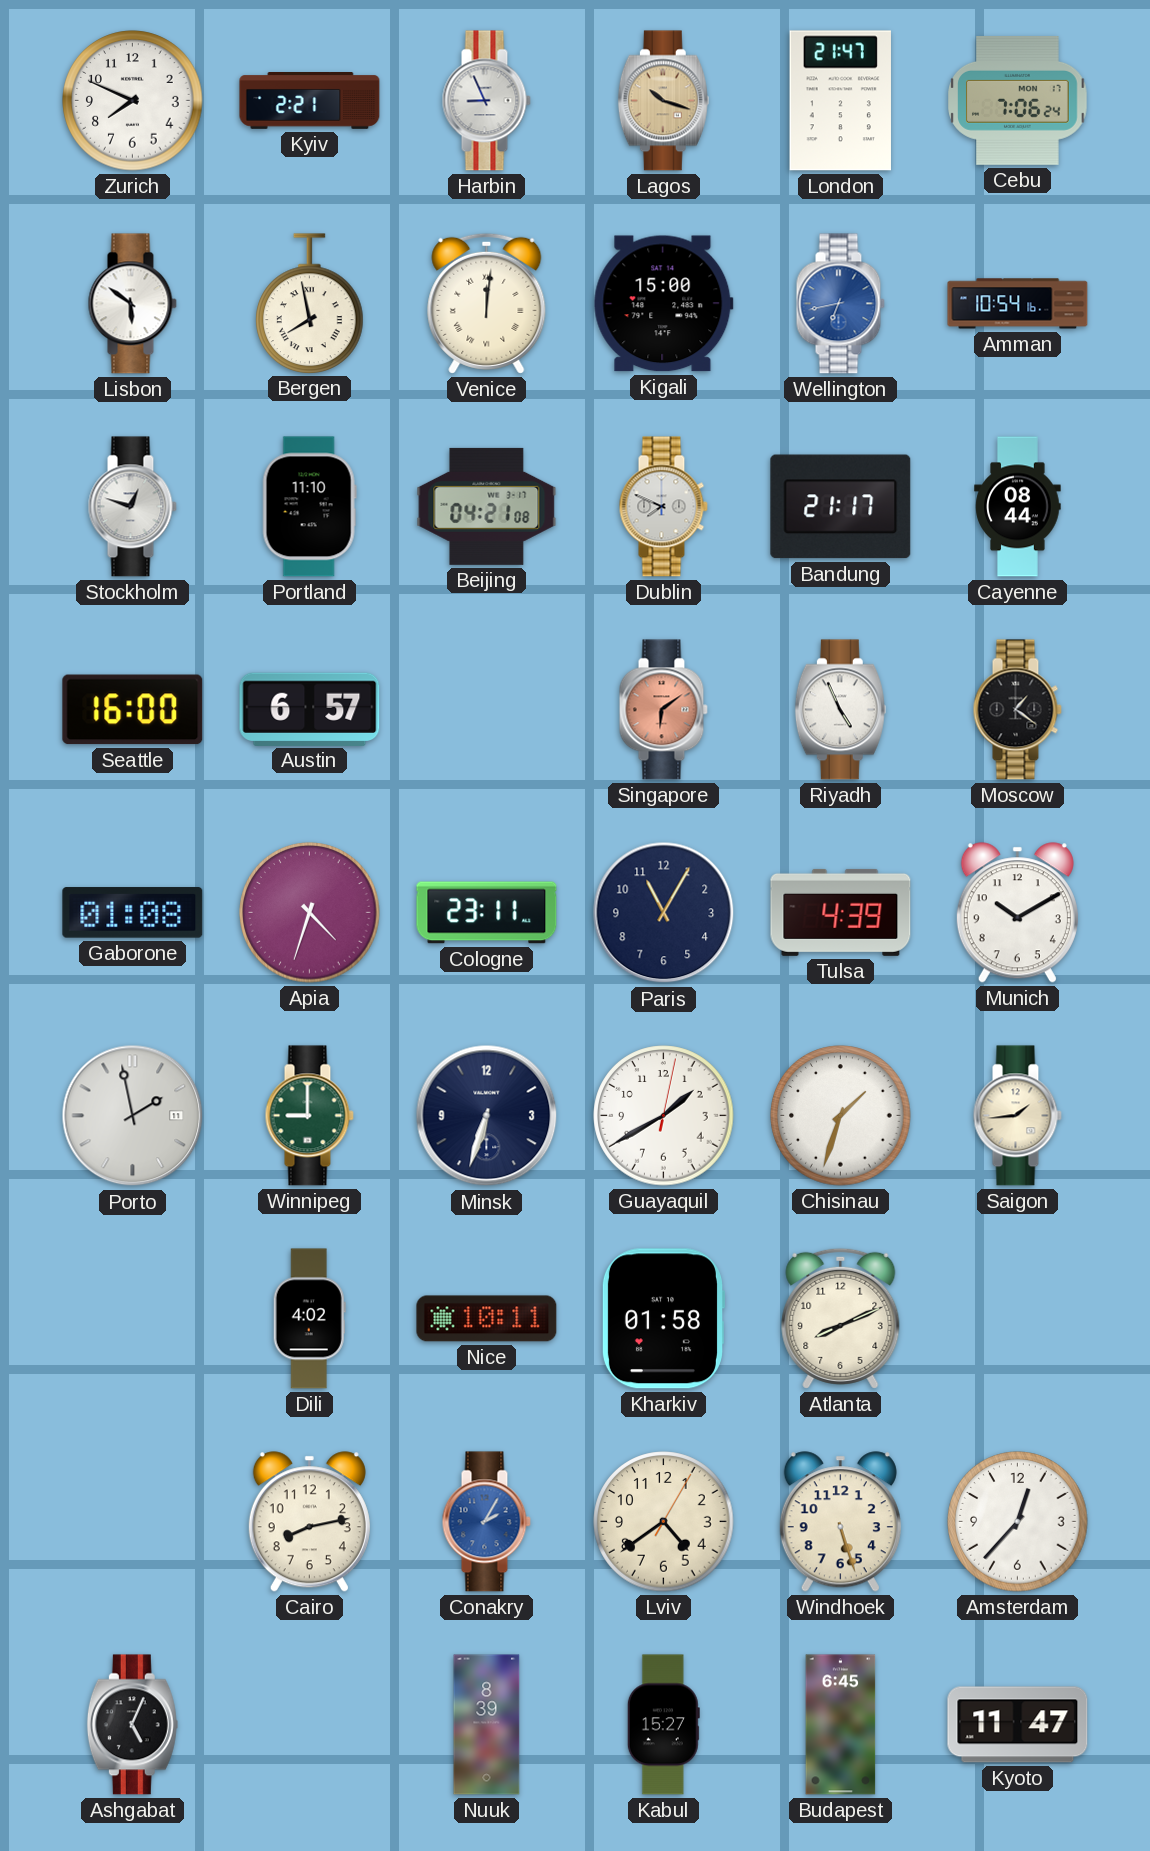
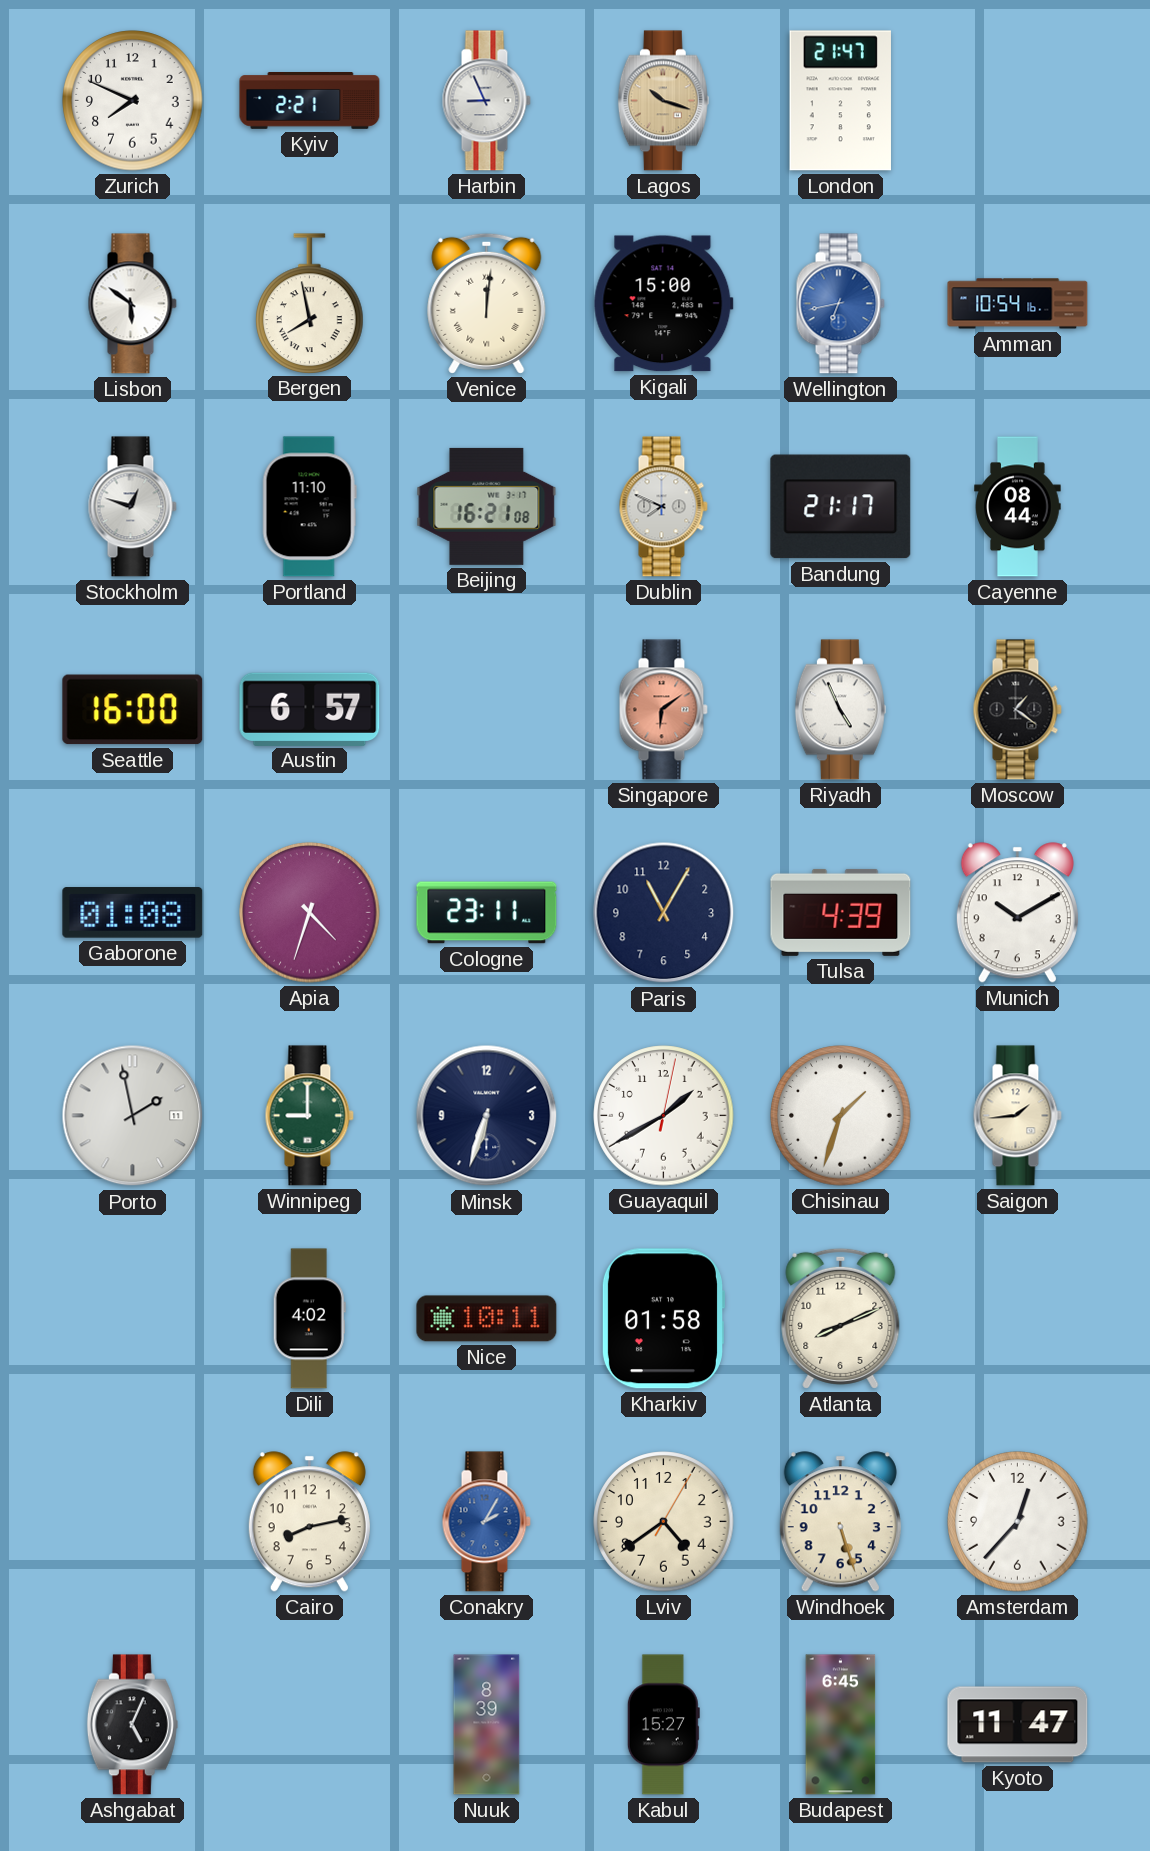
Cebu: 7:06 -> none
Beijing: 04:21 -> 16:21
